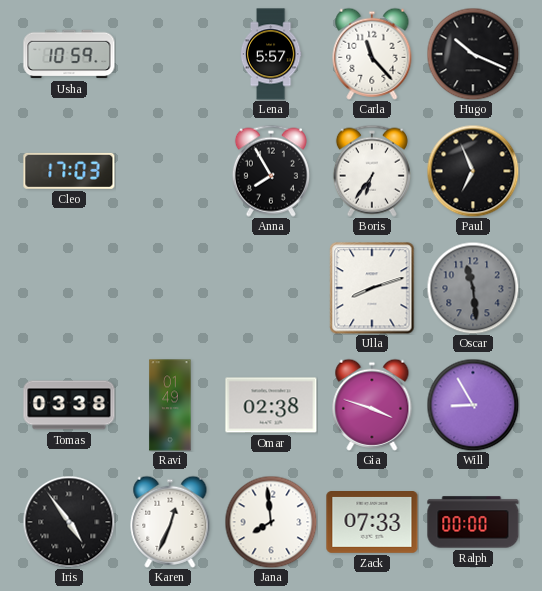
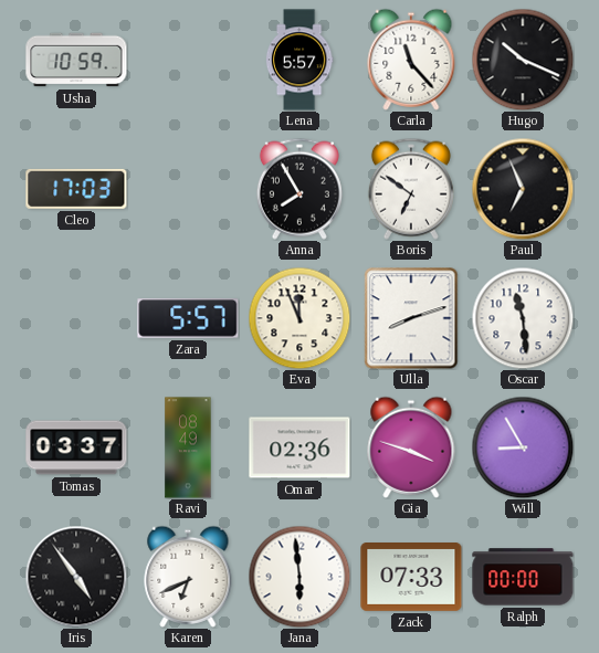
Boris: 6:36 -> 6:51
Zara: none -> 5:57
Eva: none -> 11:56
Oscar dial: grey -> white
Tomas: 03:38 -> 03:37
Ravi: 01:49 -> 08:49
Omar: 02:38 -> 02:36
Karen: 12:34 -> 6:41
Jana: 7:59 -> 5:59
